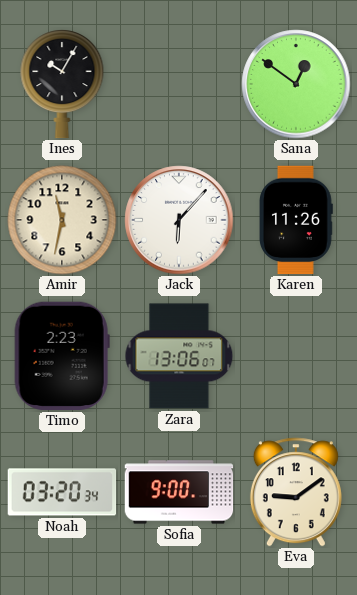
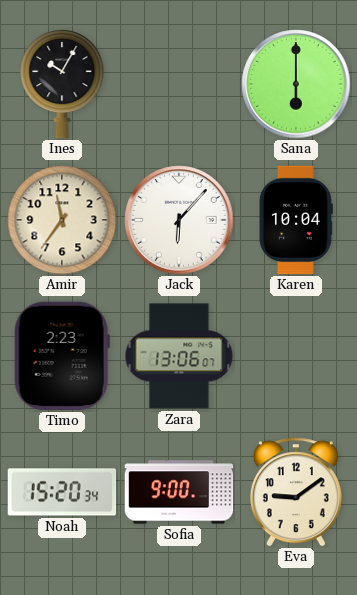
Sana: 12:51 -> 6:00
Amir: 11:32 -> 11:36
Karen: 11:26 -> 10:04
Noah: 03:20 -> 15:20
